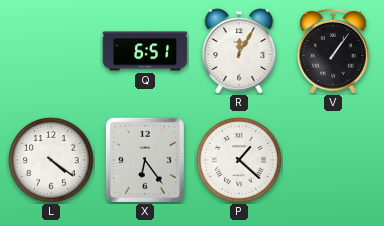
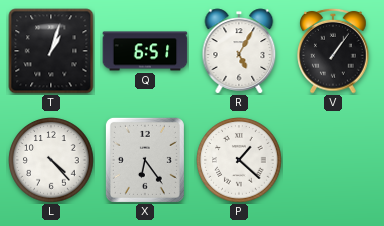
T: none -> 1:03
R: 12:05 -> 5:05
L: 4:21 -> 4:23
